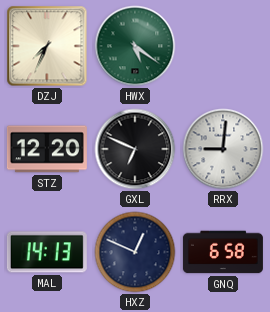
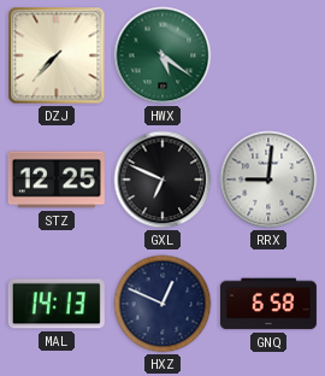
DZJ: 7:34 -> 7:37
STZ: 12:20 -> 12:25
